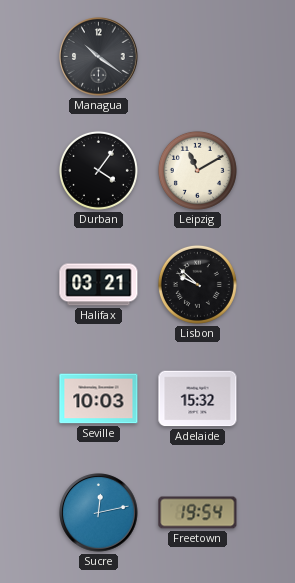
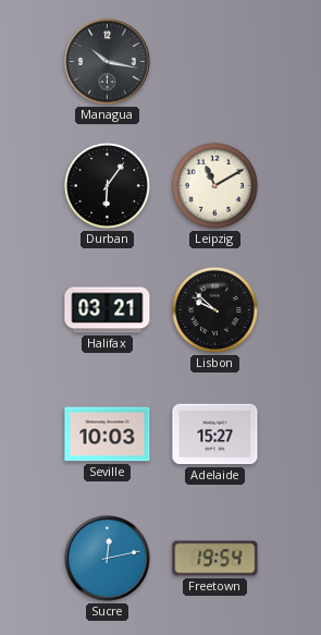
Managua: 10:21 -> 10:17
Durban: 4:06 -> 6:06
Adelaide: 15:32 -> 15:27
